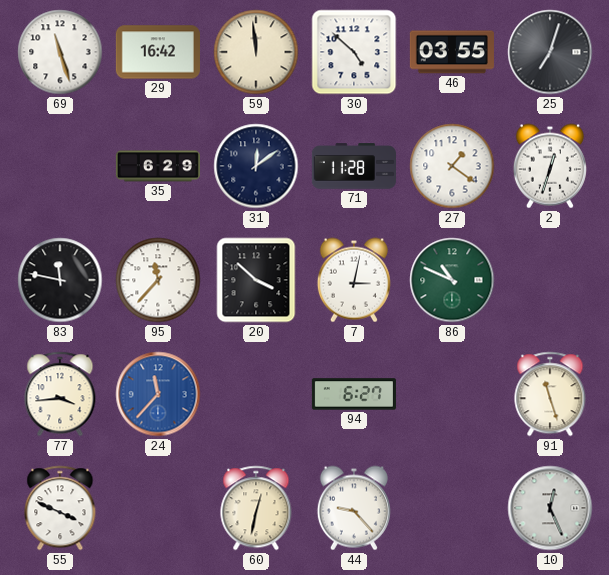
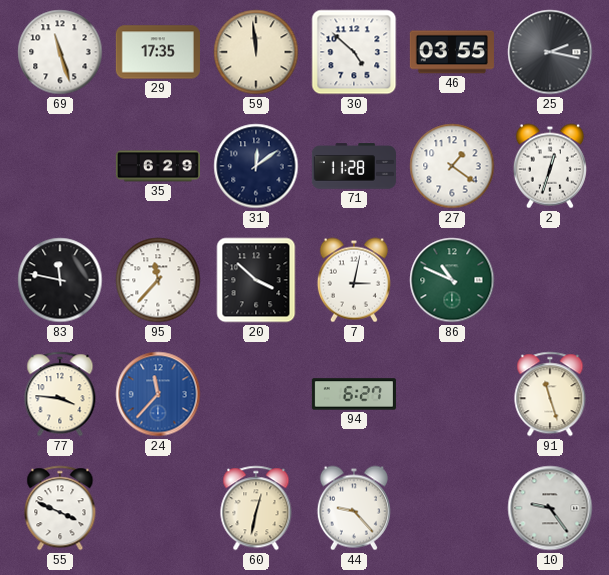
29: 16:42 -> 17:35
25: 7:03 -> 2:17
77: 3:44 -> 3:46
10: 12:26 -> 9:24
